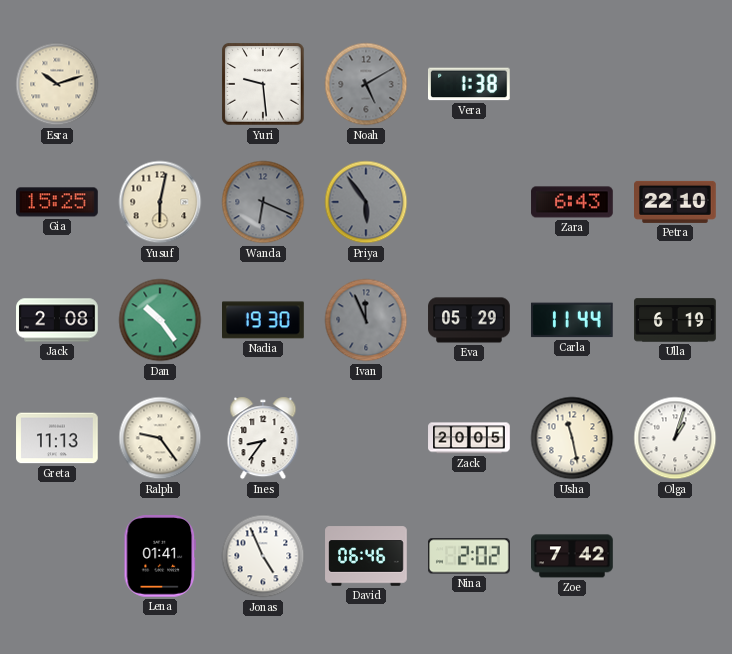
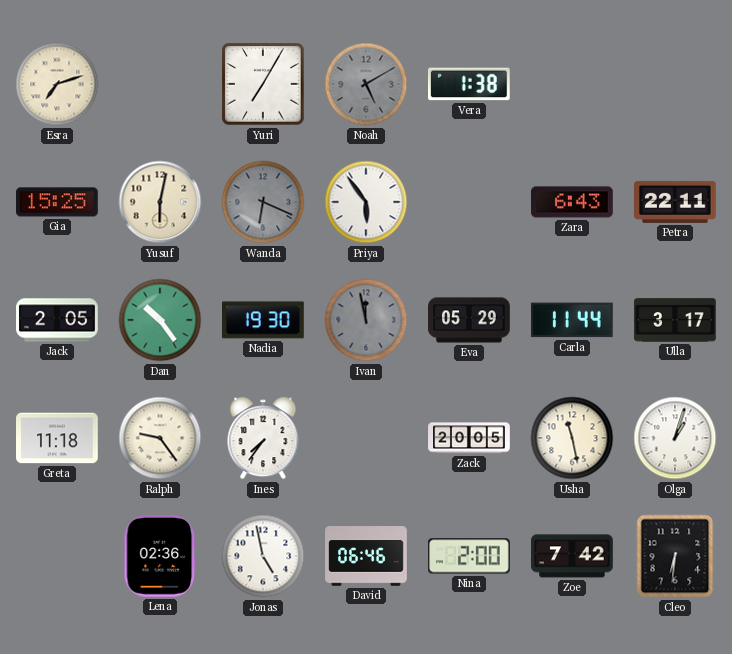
Esra: 10:12 -> 7:12
Yuri: 9:29 -> 7:05
Priya dial: grey -> white
Petra: 22:10 -> 22:11
Jack: 2:08 -> 2:05
Ivan: 11:56 -> 11:58
Ulla: 6:19 -> 3:17
Greta: 11:13 -> 11:18
Ines: 8:36 -> 7:36
Lena: 01:41 -> 02:36
Jonas: 4:56 -> 4:58
Nina: 2:02 -> 2:00
Cleo: none -> 6:31
